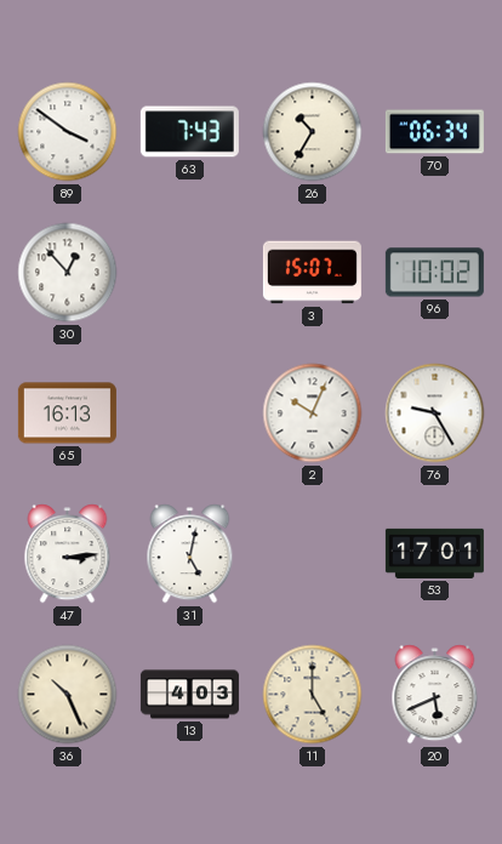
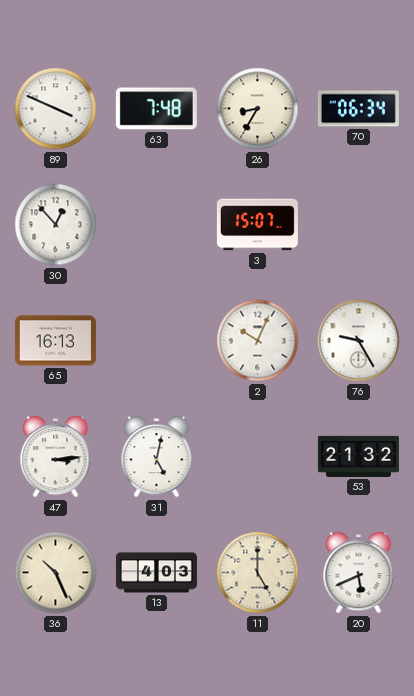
89: 3:51 -> 3:49
63: 7:43 -> 7:48
26: 10:35 -> 8:35
96: 10:02 -> none
53: 17:01 -> 21:32
